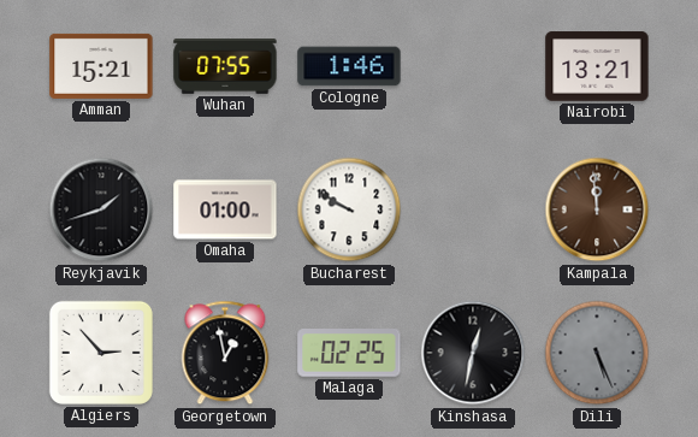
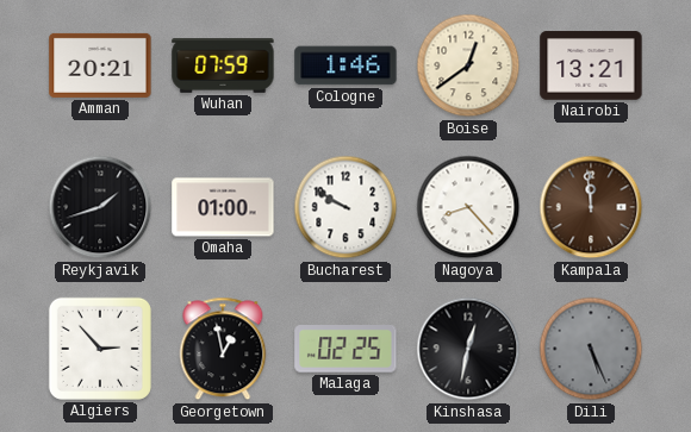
Amman: 15:21 -> 20:21
Wuhan: 07:55 -> 07:59
Boise: none -> 12:39
Nagoya: none -> 8:23
